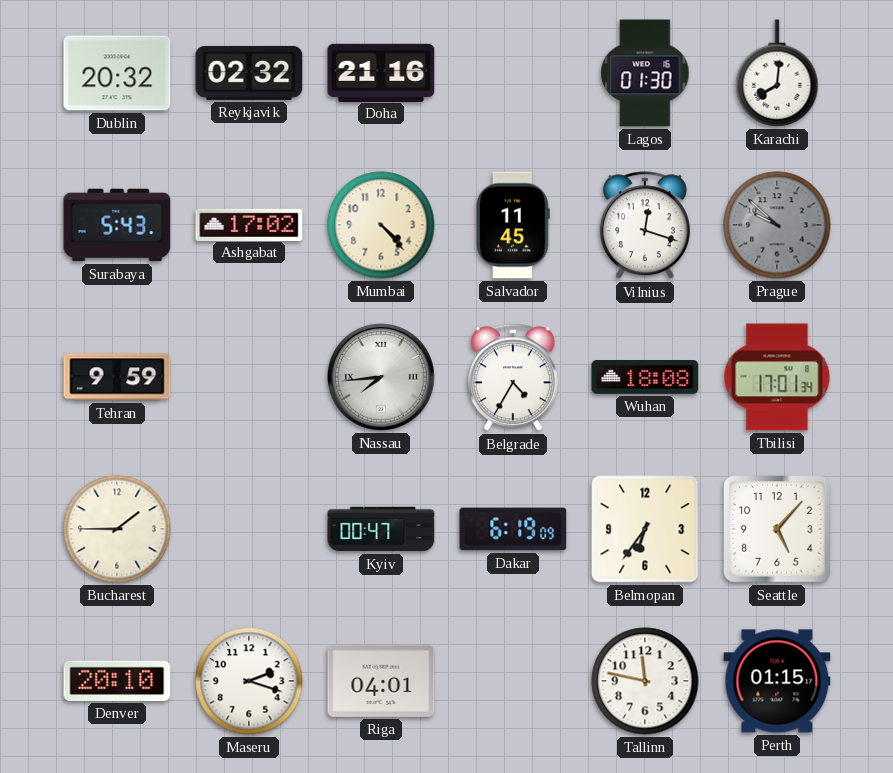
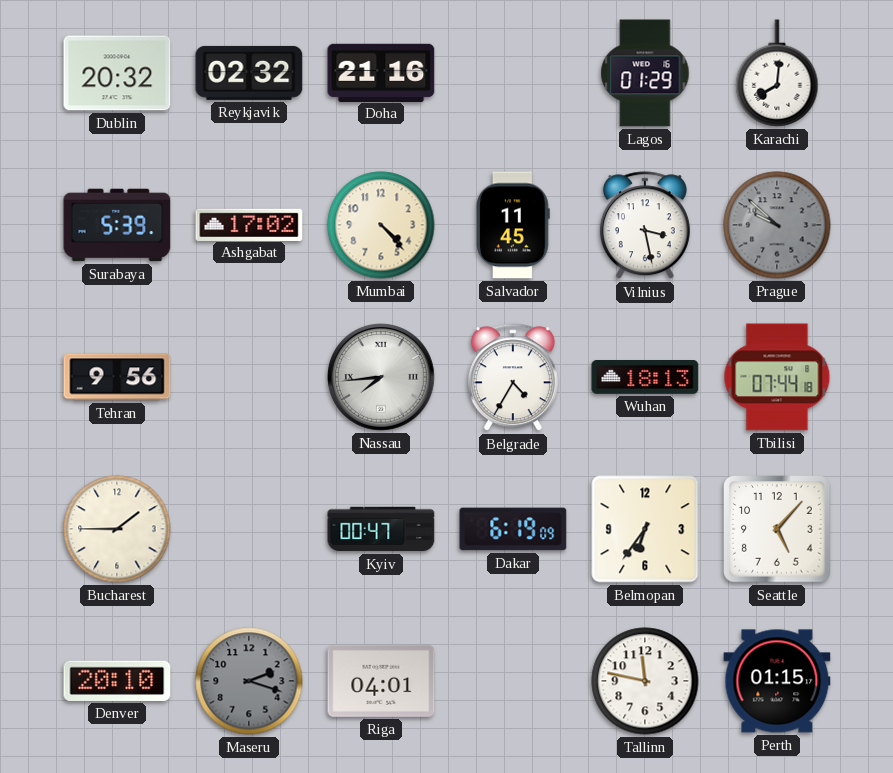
Lagos: 01:30 -> 01:29
Surabaya: 5:43 -> 5:39
Vilnius: 12:18 -> 3:28
Tehran: 9:59 -> 9:56
Wuhan: 18:08 -> 18:13
Tbilisi: 17:01 -> 07:44
Maseru dial: white -> grey
